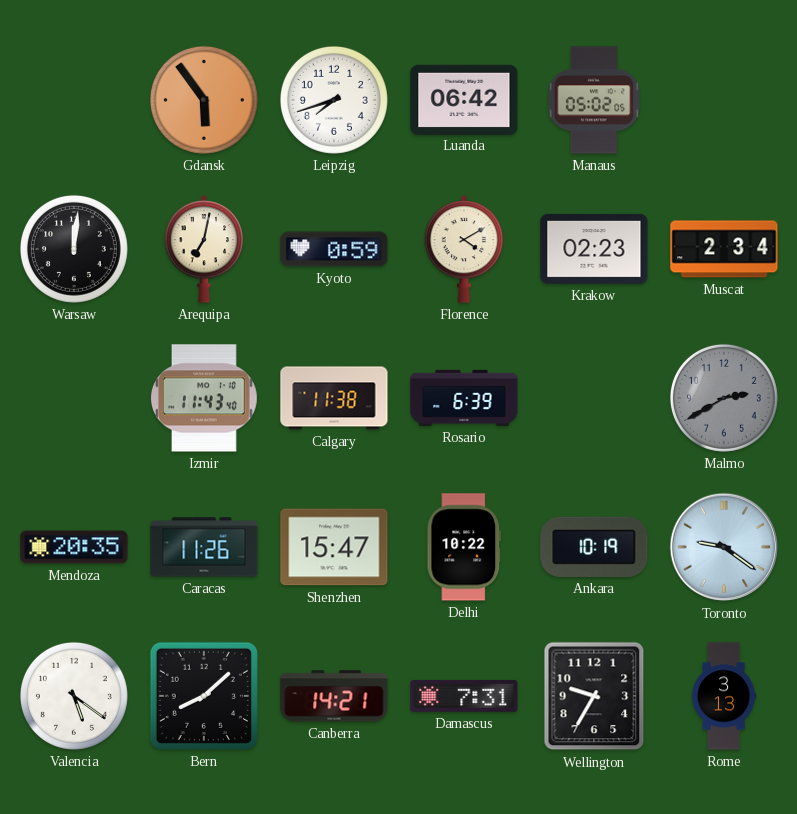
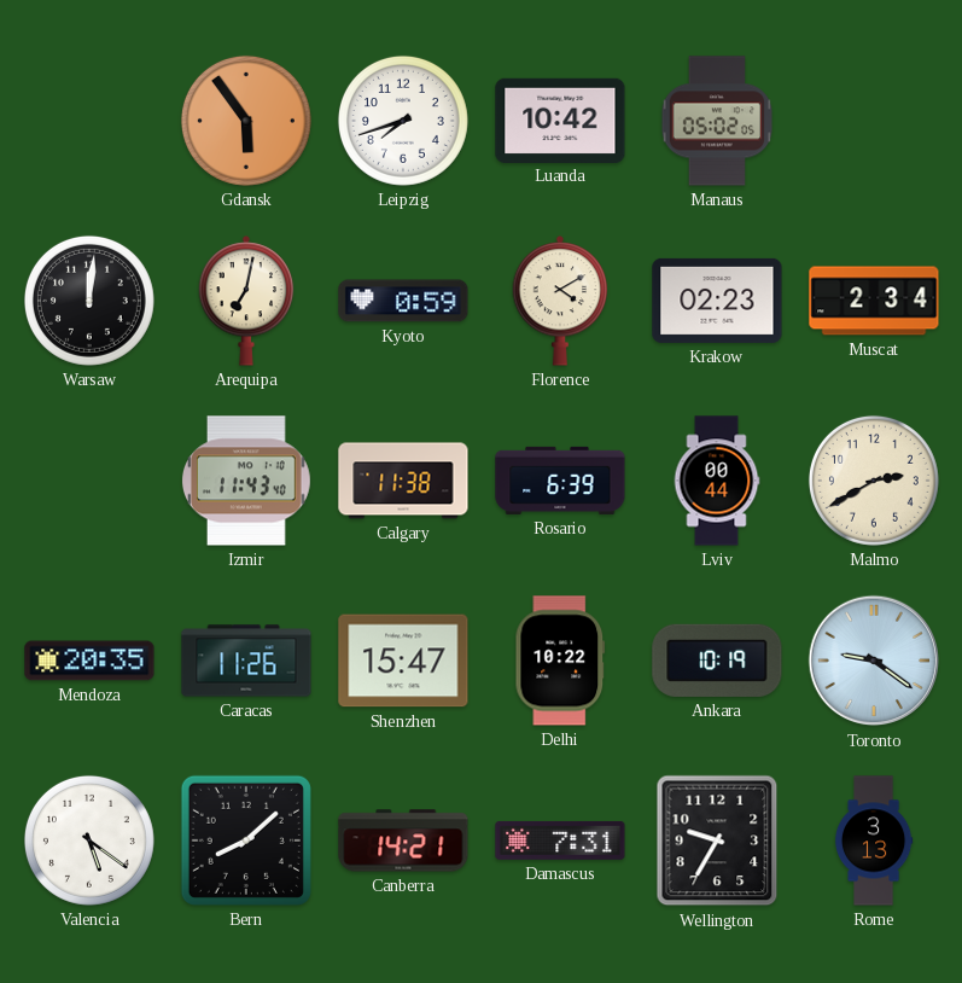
Luanda: 06:42 -> 10:42
Lviv: none -> 00:44
Malmo dial: grey -> cream
